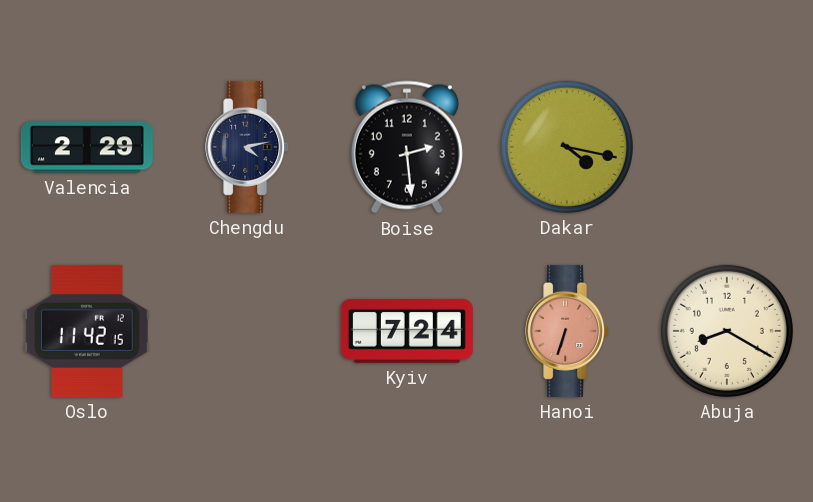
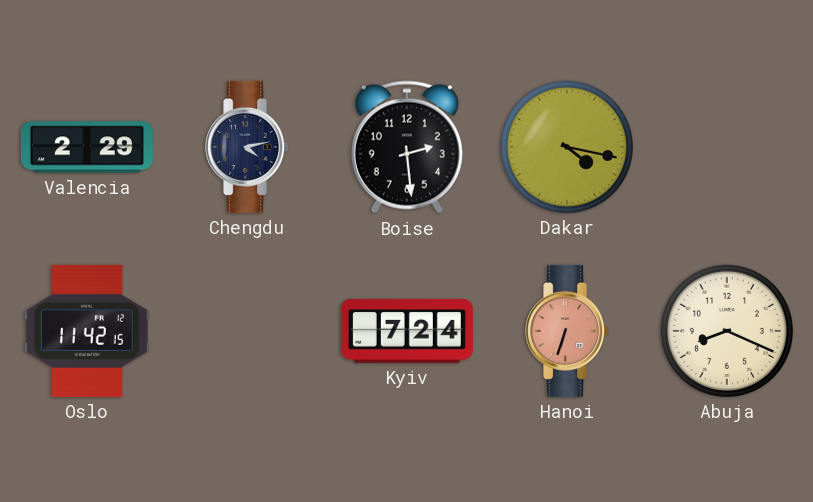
Abuja: 8:20 -> 8:19
